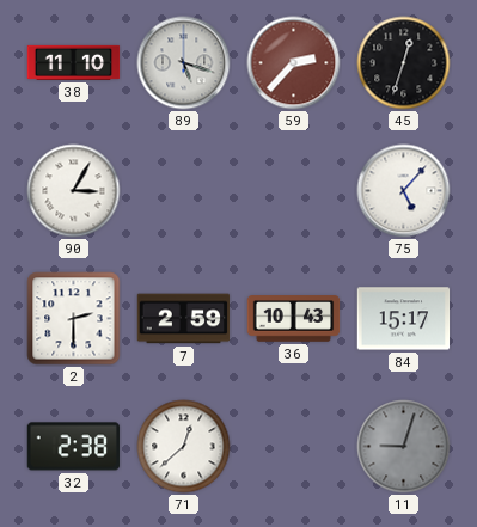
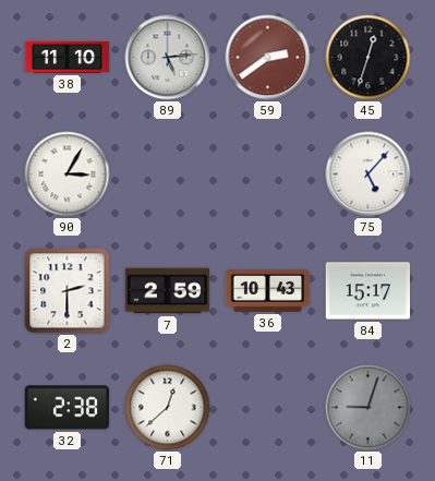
89: 5:18 -> 5:14
59: 2:37 -> 2:39
